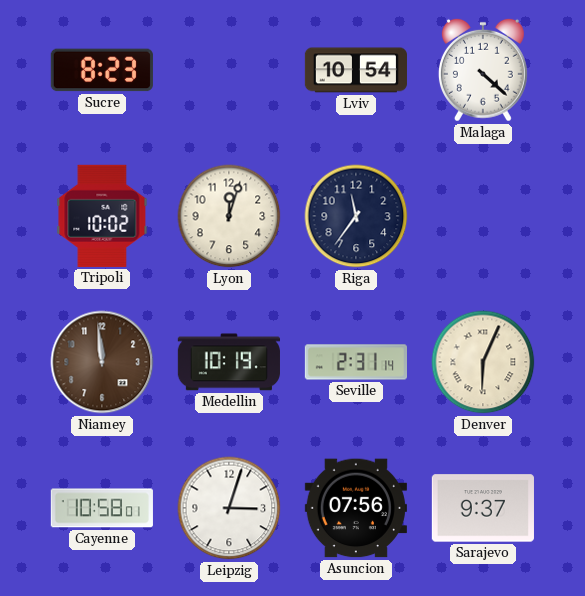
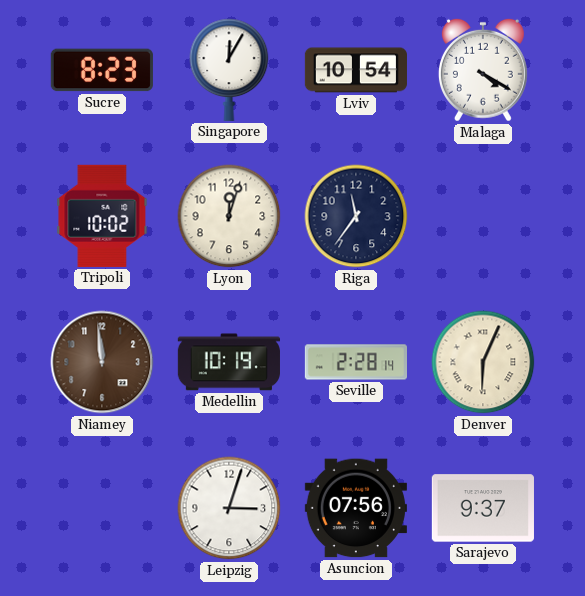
Singapore: none -> 12:05
Malaga: 4:22 -> 4:20
Seville: 2:31 -> 2:28
Cayenne: 10:58 -> none
